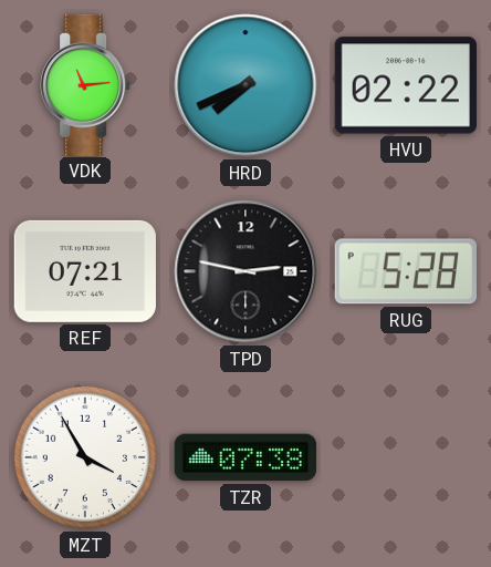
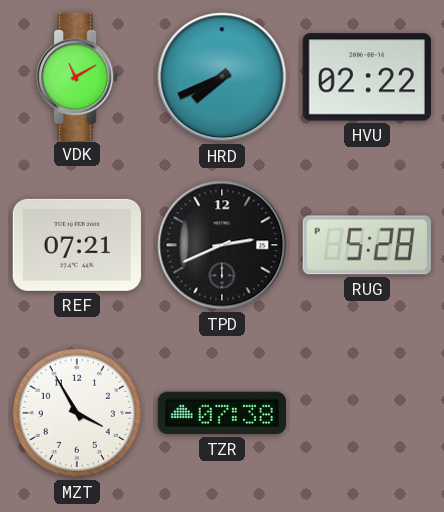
VDK: 11:14 -> 11:10
TPD: 2:47 -> 2:41
